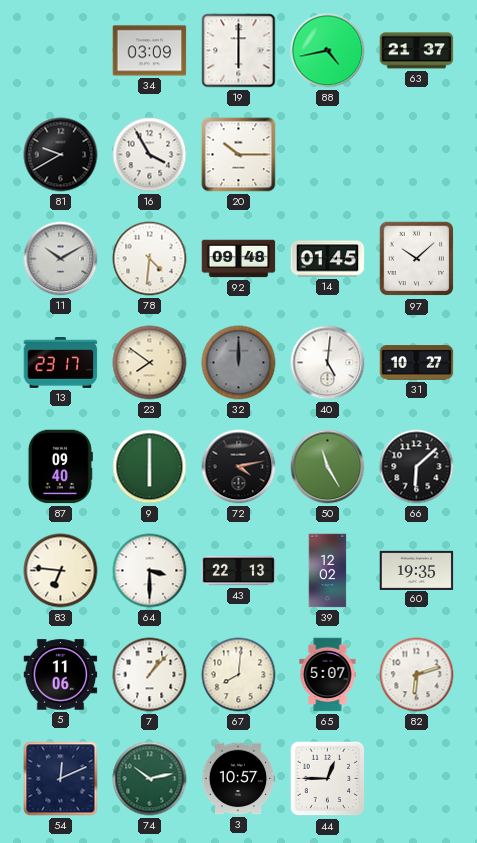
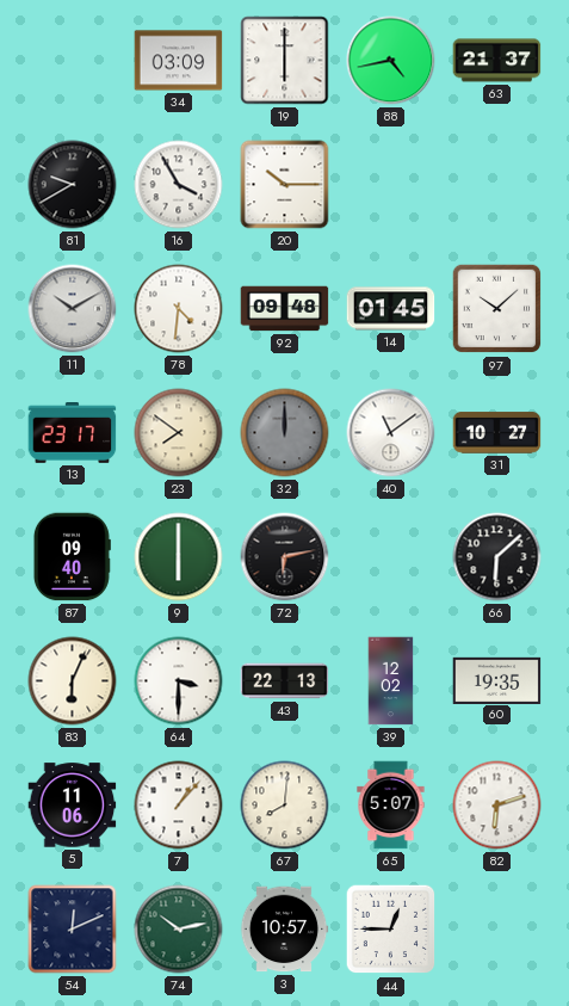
40: 5:01 -> 11:09
72: 4:13 -> 6:13
50: 11:25 -> none
83: 6:46 -> 6:04
